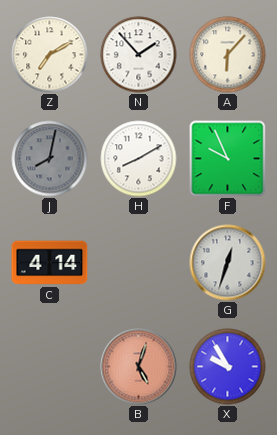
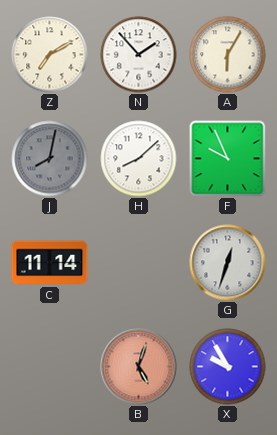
A: 6:07 -> 6:05
H: 8:10 -> 8:08
C: 4:14 -> 11:14
